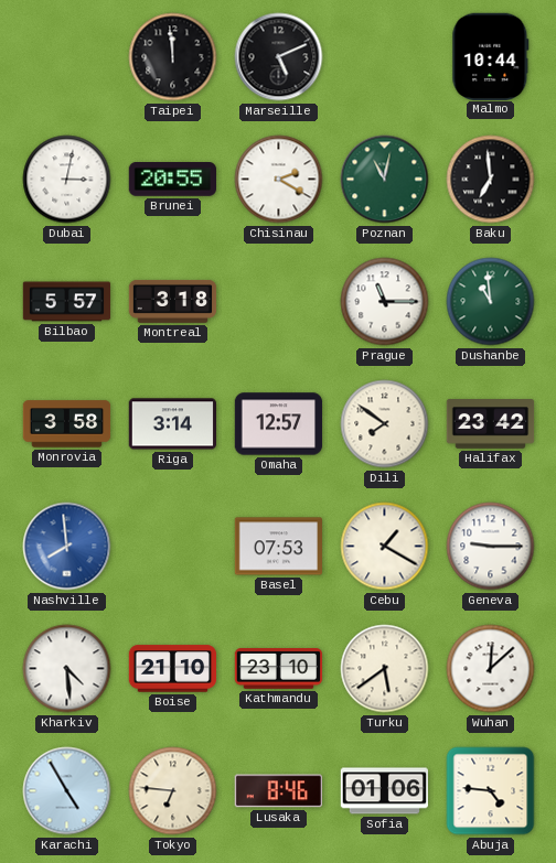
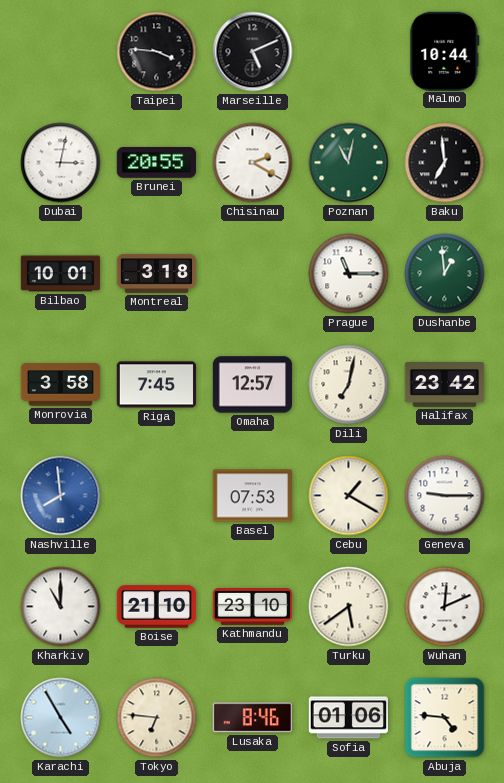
Taipei: 11:59 -> 3:46
Bilbao: 5:57 -> 10:01
Dushanbe: 10:59 -> 12:59
Riga: 3:14 -> 7:45
Dili: 7:51 -> 7:02
Kharkiv: 4:29 -> 11:00
Wuhan: 12:08 -> 12:11
